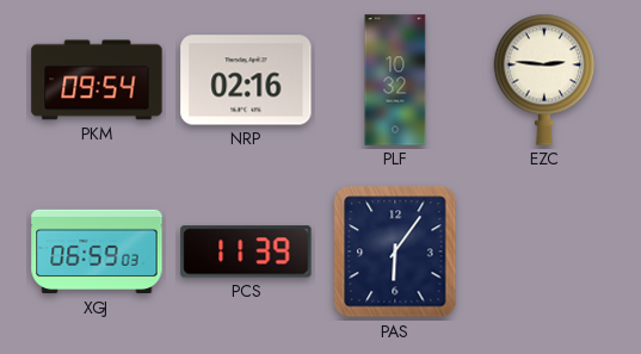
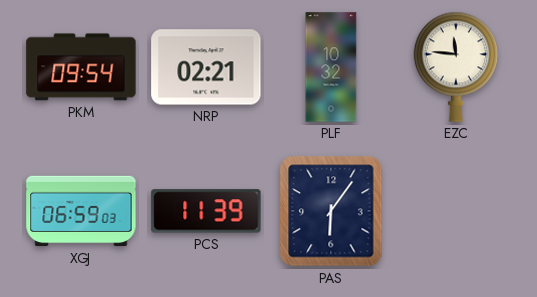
NRP: 02:16 -> 02:21
EZC: 2:46 -> 11:46
